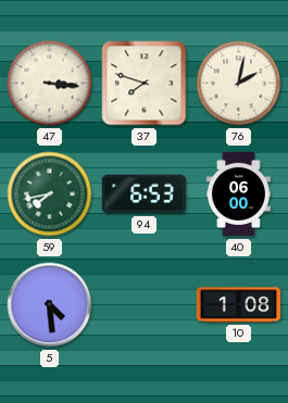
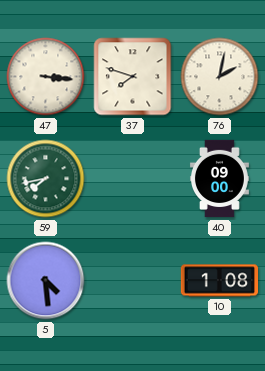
94: 6:53 -> none
40: 06:00 -> 09:00
